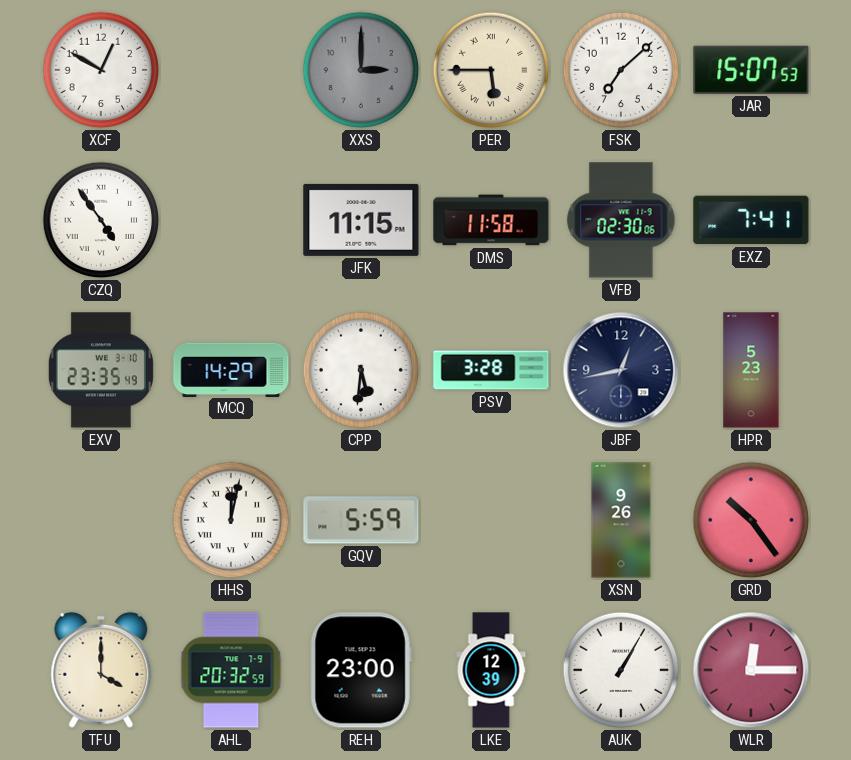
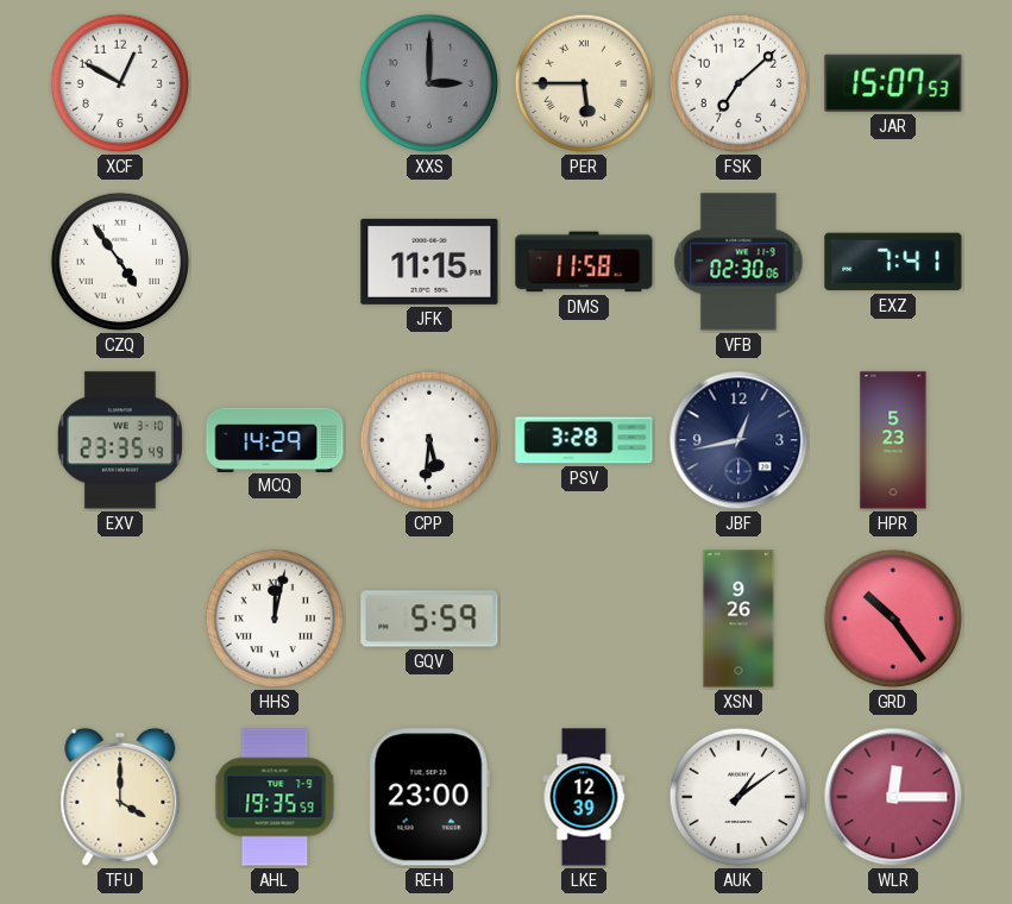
AHL: 20:32 -> 19:35
AUK: 1:05 -> 1:09
